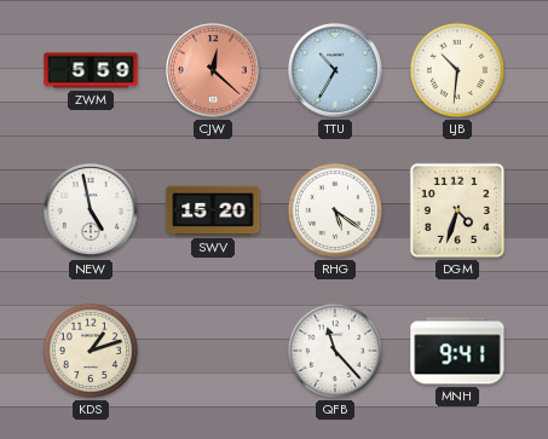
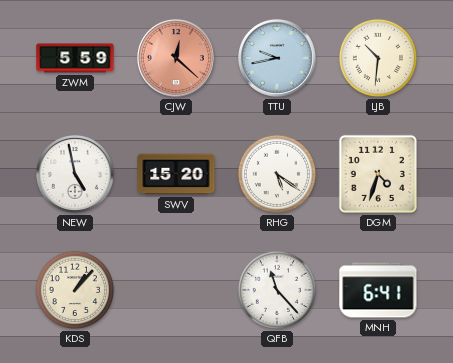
TTU: 10:35 -> 9:43
KDS: 1:12 -> 1:07
MNH: 9:41 -> 6:41
